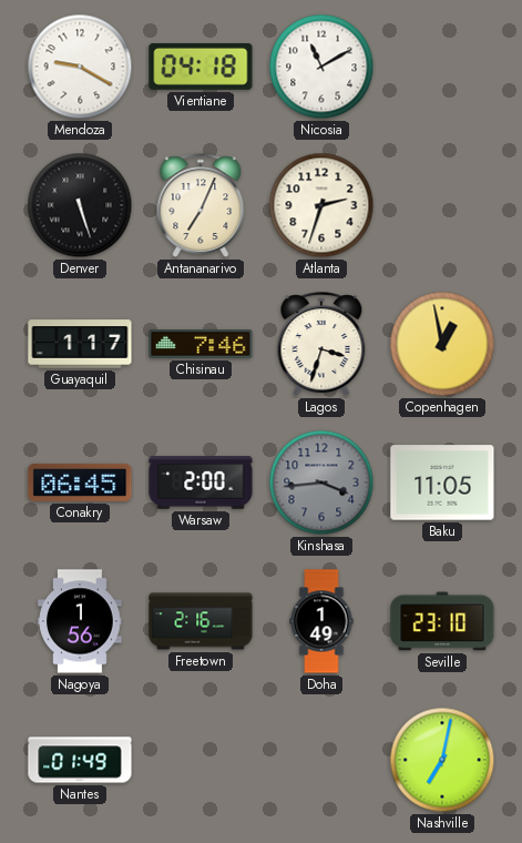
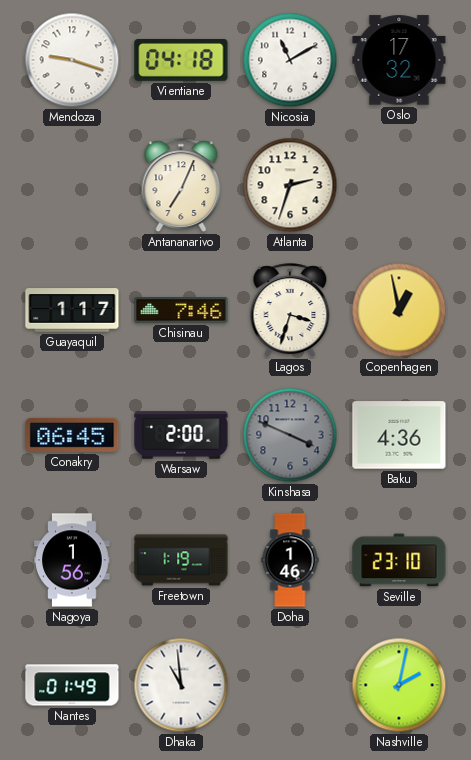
Mendoza: 9:20 -> 9:18
Oslo: none -> 17:32
Denver: 5:27 -> none
Kinshasa: 3:44 -> 3:49
Baku: 11:05 -> 4:36
Freetown: 2:16 -> 1:19
Doha: 1:49 -> 1:46
Dhaka: none -> 10:59
Nashville: 7:02 -> 2:02
